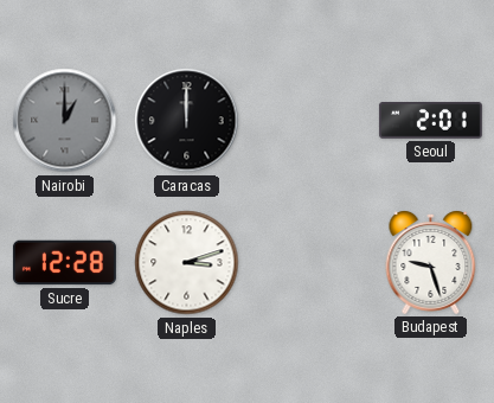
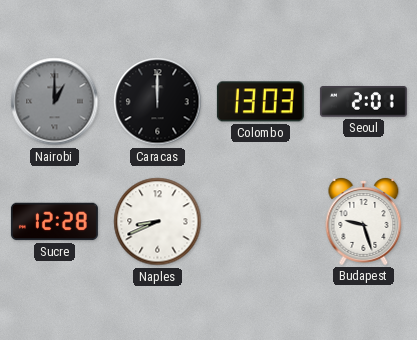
Colombo: none -> 13:03
Naples: 3:12 -> 8:41
